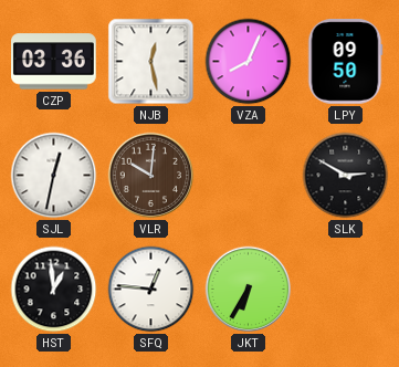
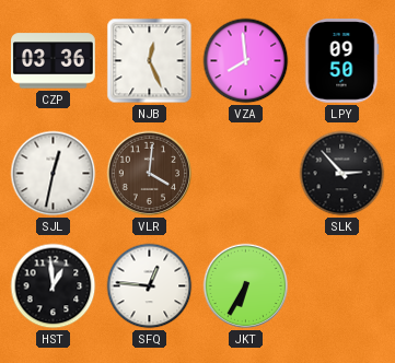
NJB: 12:28 -> 12:26
VZA: 8:04 -> 7:59
VLR: 10:01 -> 4:01
SLK: 2:50 -> 2:53
